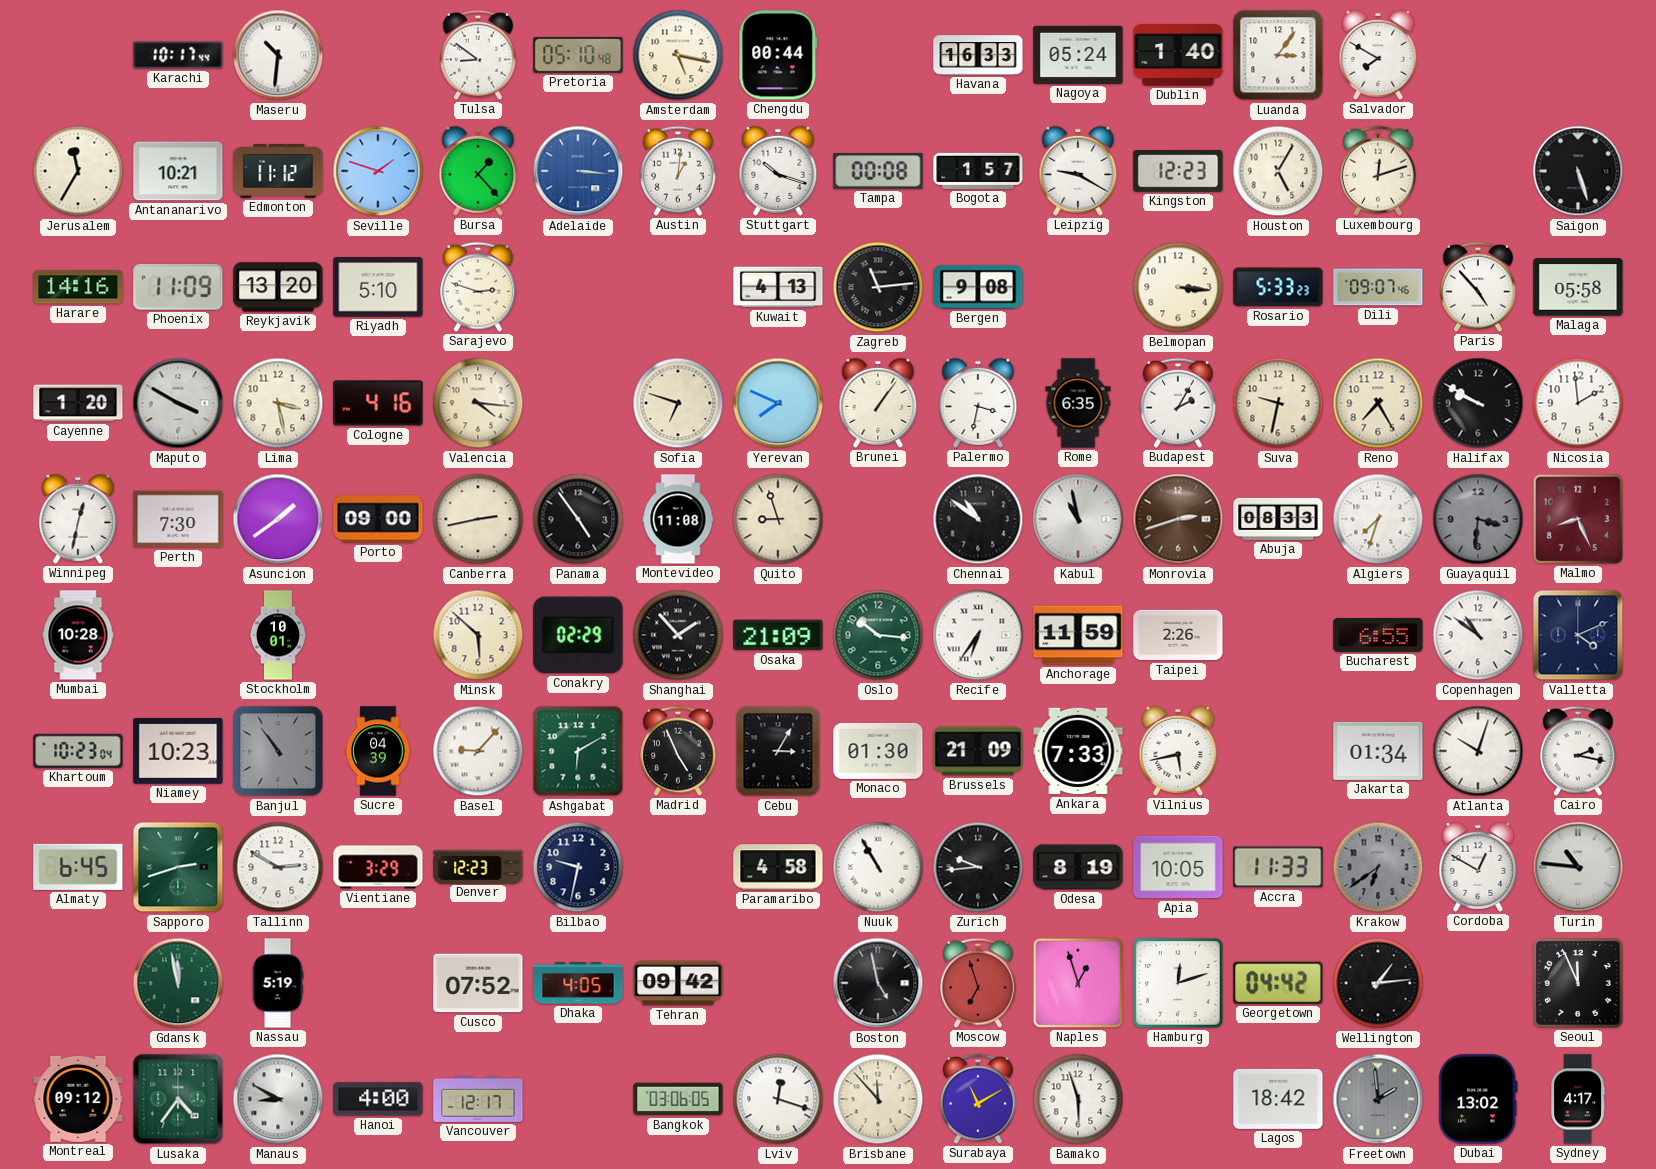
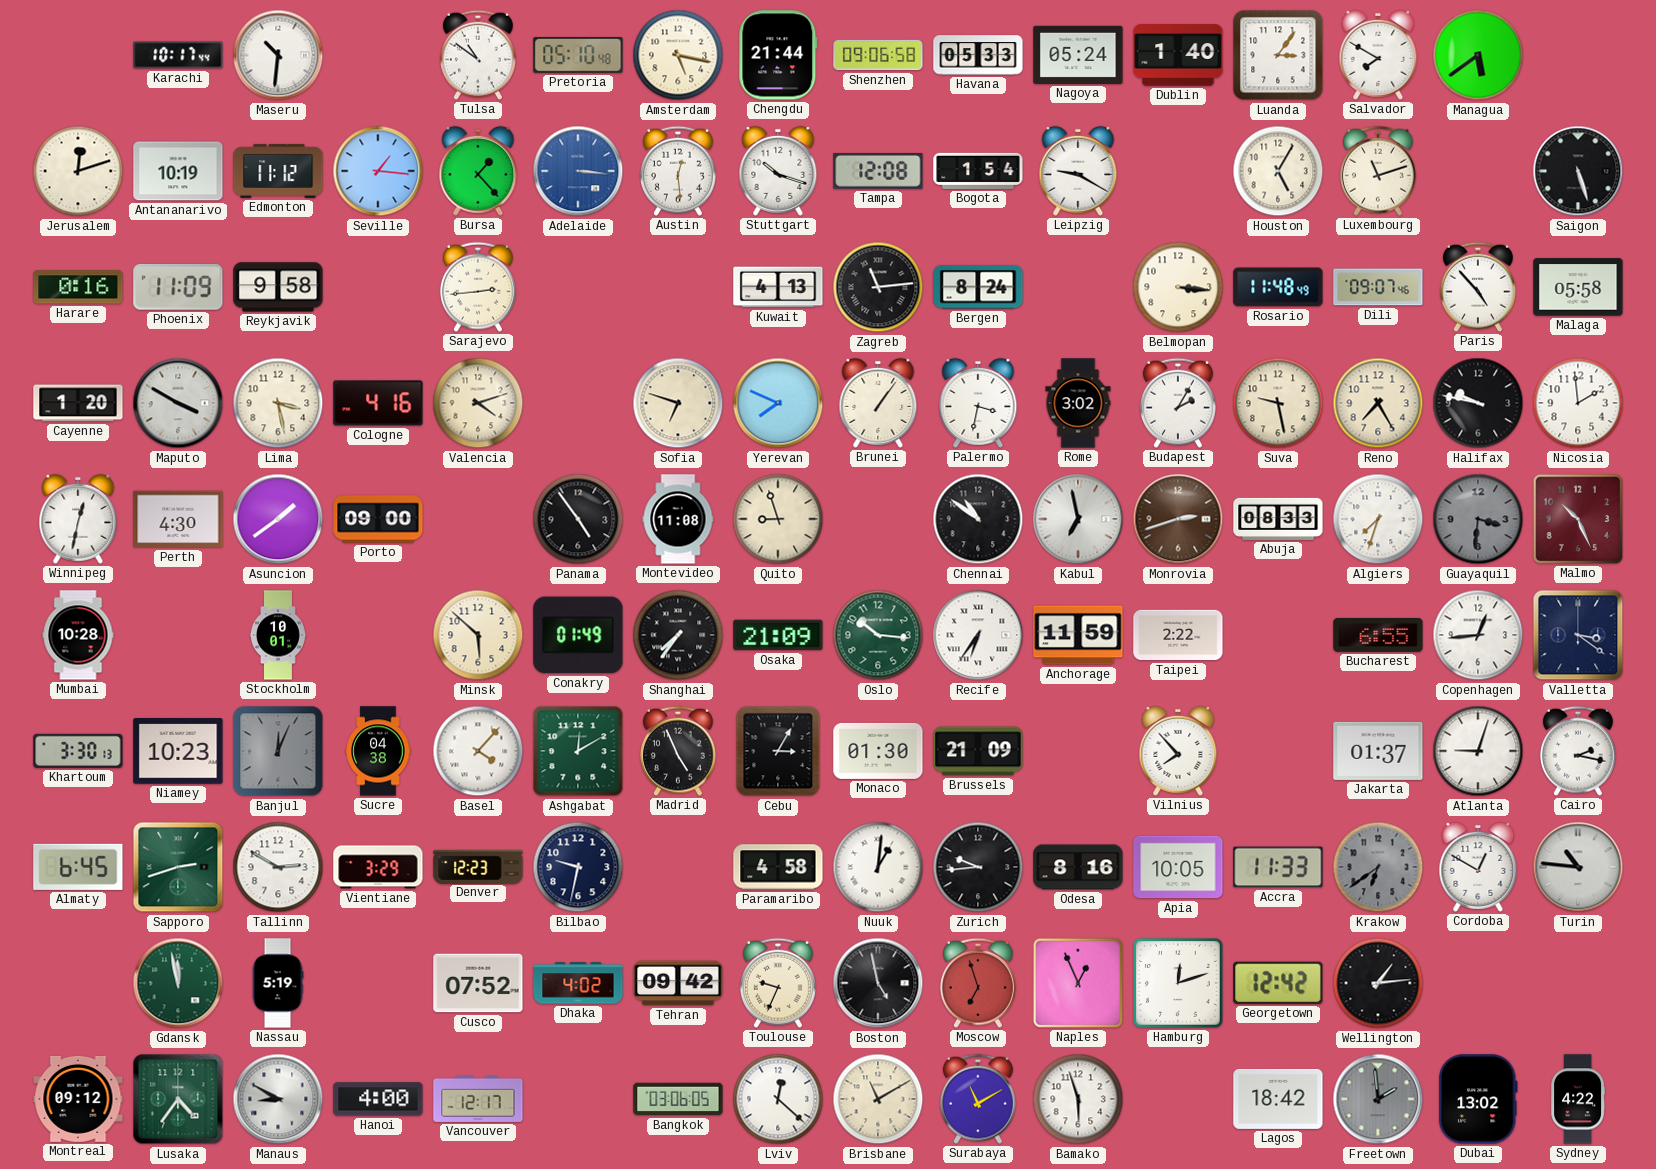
Tulsa: 8:51 -> 10:51
Chengdu: 00:44 -> 21:44
Shenzhen: none -> 09:06
Havana: 16:33 -> 05:33
Managua: none -> 5:39
Jerusalem: 11:35 -> 12:12
Antananarivo: 10:21 -> 10:19
Seville: 1:48 -> 1:16
Austin: 1:01 -> 12:29
Tampa: 00:08 -> 12:08
Bogota: 1:57 -> 1:54
Kingston: 12:23 -> none
Luxembourg: 12:12 -> 11:12
Harare: 14:16 -> 0:16
Reykjavik: 13:20 -> 9:58
Riyadh: 5:10 -> none
Sarajevo: 2:48 -> 2:44
Bergen: 9:08 -> 8:24
Rosario: 5:33 -> 11:48
Valencia: 4:16 -> 4:12
Rome: 6:35 -> 3:02
Suva: 9:32 -> 9:28
Halifax: 9:50 -> 9:47
Perth: 7:30 -> 4:30
Canberra: 2:43 -> none
Kabul: 10:58 -> 6:58
Malmo: 8:26 -> 10:26
Conakry: 02:29 -> 01:49
Shanghai: 1:53 -> 7:36
Taipei: 2:26 -> 2:22
Copenhagen: 10:51 -> 12:44
Valletta: 4:11 -> 3:21
Khartoum: 10:23 -> 3:30
Banjul: 10:54 -> 12:04
Sucre: 04:39 -> 04:38
Basel: 9:07 -> 4:07
Ashgabat: 6:10 -> 12:10
Ankara: 7:33 -> none
Vilnius: 5:43 -> 7:53
Jakarta: 01:34 -> 01:37
Atlanta: 10:03 -> 9:03
Nuuk: 10:55 -> 1:01
Odesa: 8:19 -> 8:16
Dhaka: 4:05 -> 4:02
Toulouse: none -> 9:34
Naples: 12:57 -> 12:56
Georgetown: 04:42 -> 12:42
Seoul: 11:56 -> none
Lviv: 12:18 -> 12:22
Brisbane: 11:53 -> 11:10
Sydney: 4:17 -> 4:22
